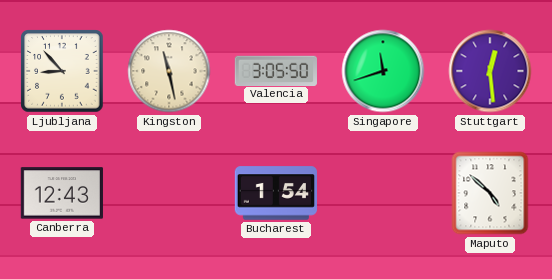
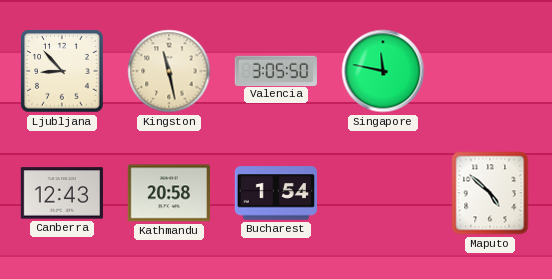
Singapore: 11:42 -> 11:47
Stuttgart: 12:29 -> none
Kathmandu: none -> 20:58
